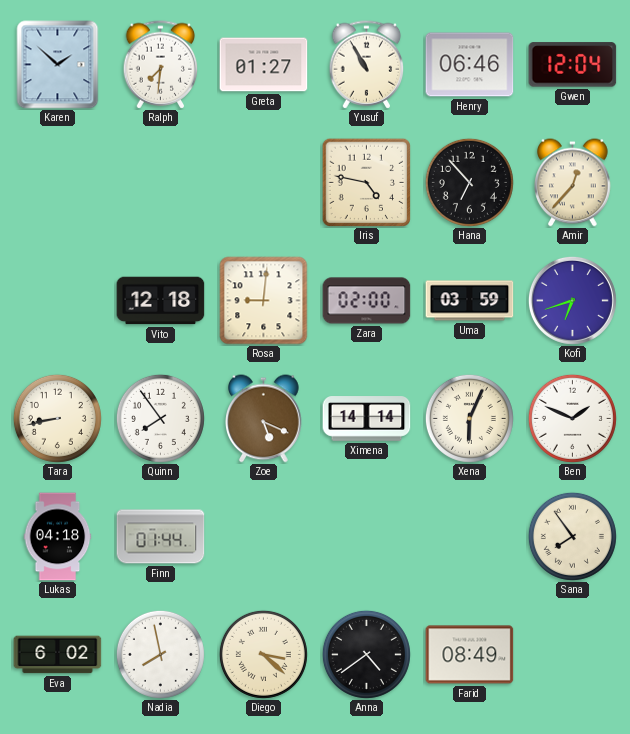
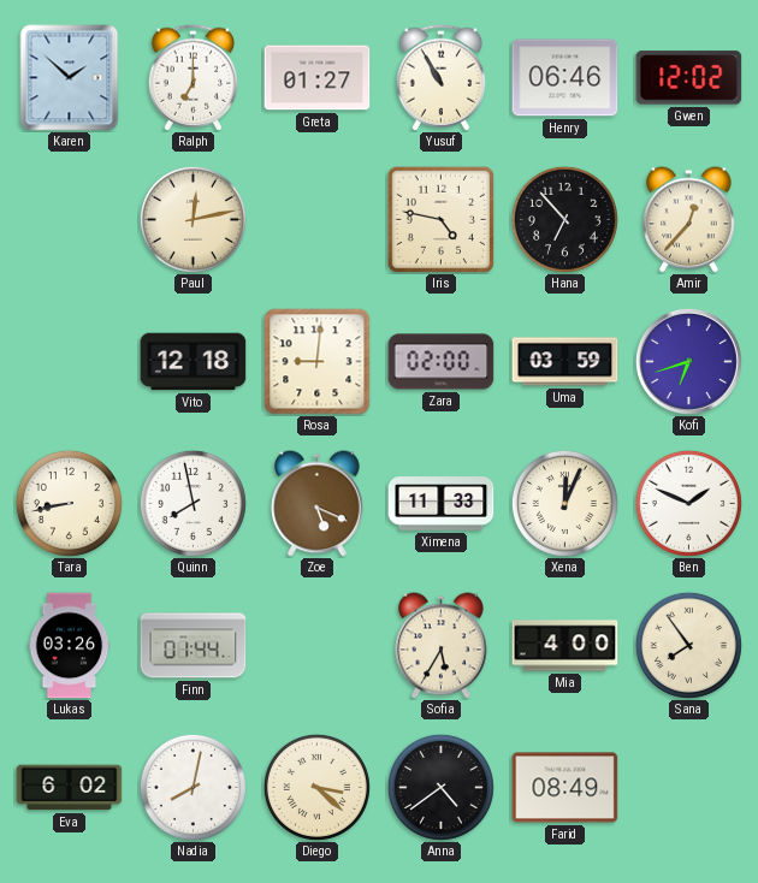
Ralph: 7:31 -> 7:00
Gwen: 12:04 -> 12:02
Paul: none -> 12:13
Quinn: 7:54 -> 7:58
Ximena: 14:14 -> 11:33
Xena: 6:04 -> 12:04
Lukas: 04:18 -> 03:26
Sofia: none -> 5:35
Mia: none -> 4:00
Nadia: 7:58 -> 8:02
